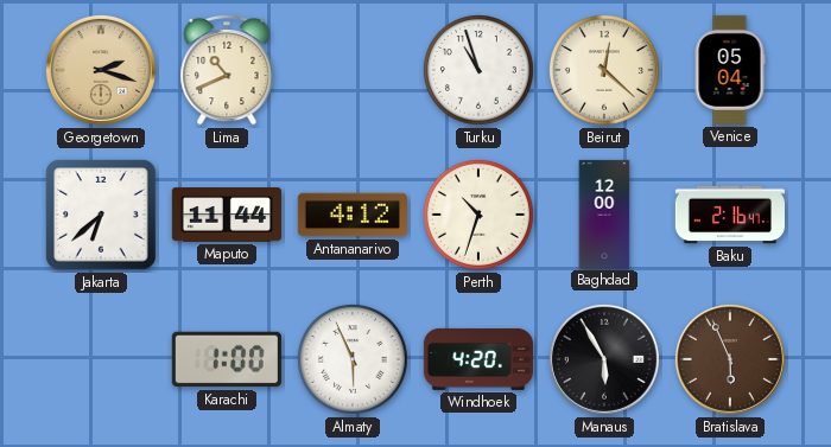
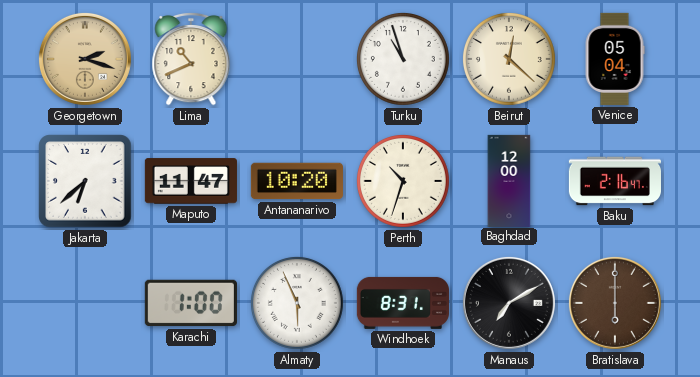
Maputo: 11:44 -> 11:47
Antananarivo: 4:12 -> 10:20
Windhoek: 4:20 -> 8:31
Manaus: 5:55 -> 7:10
Bratislava: 5:56 -> 6:00
